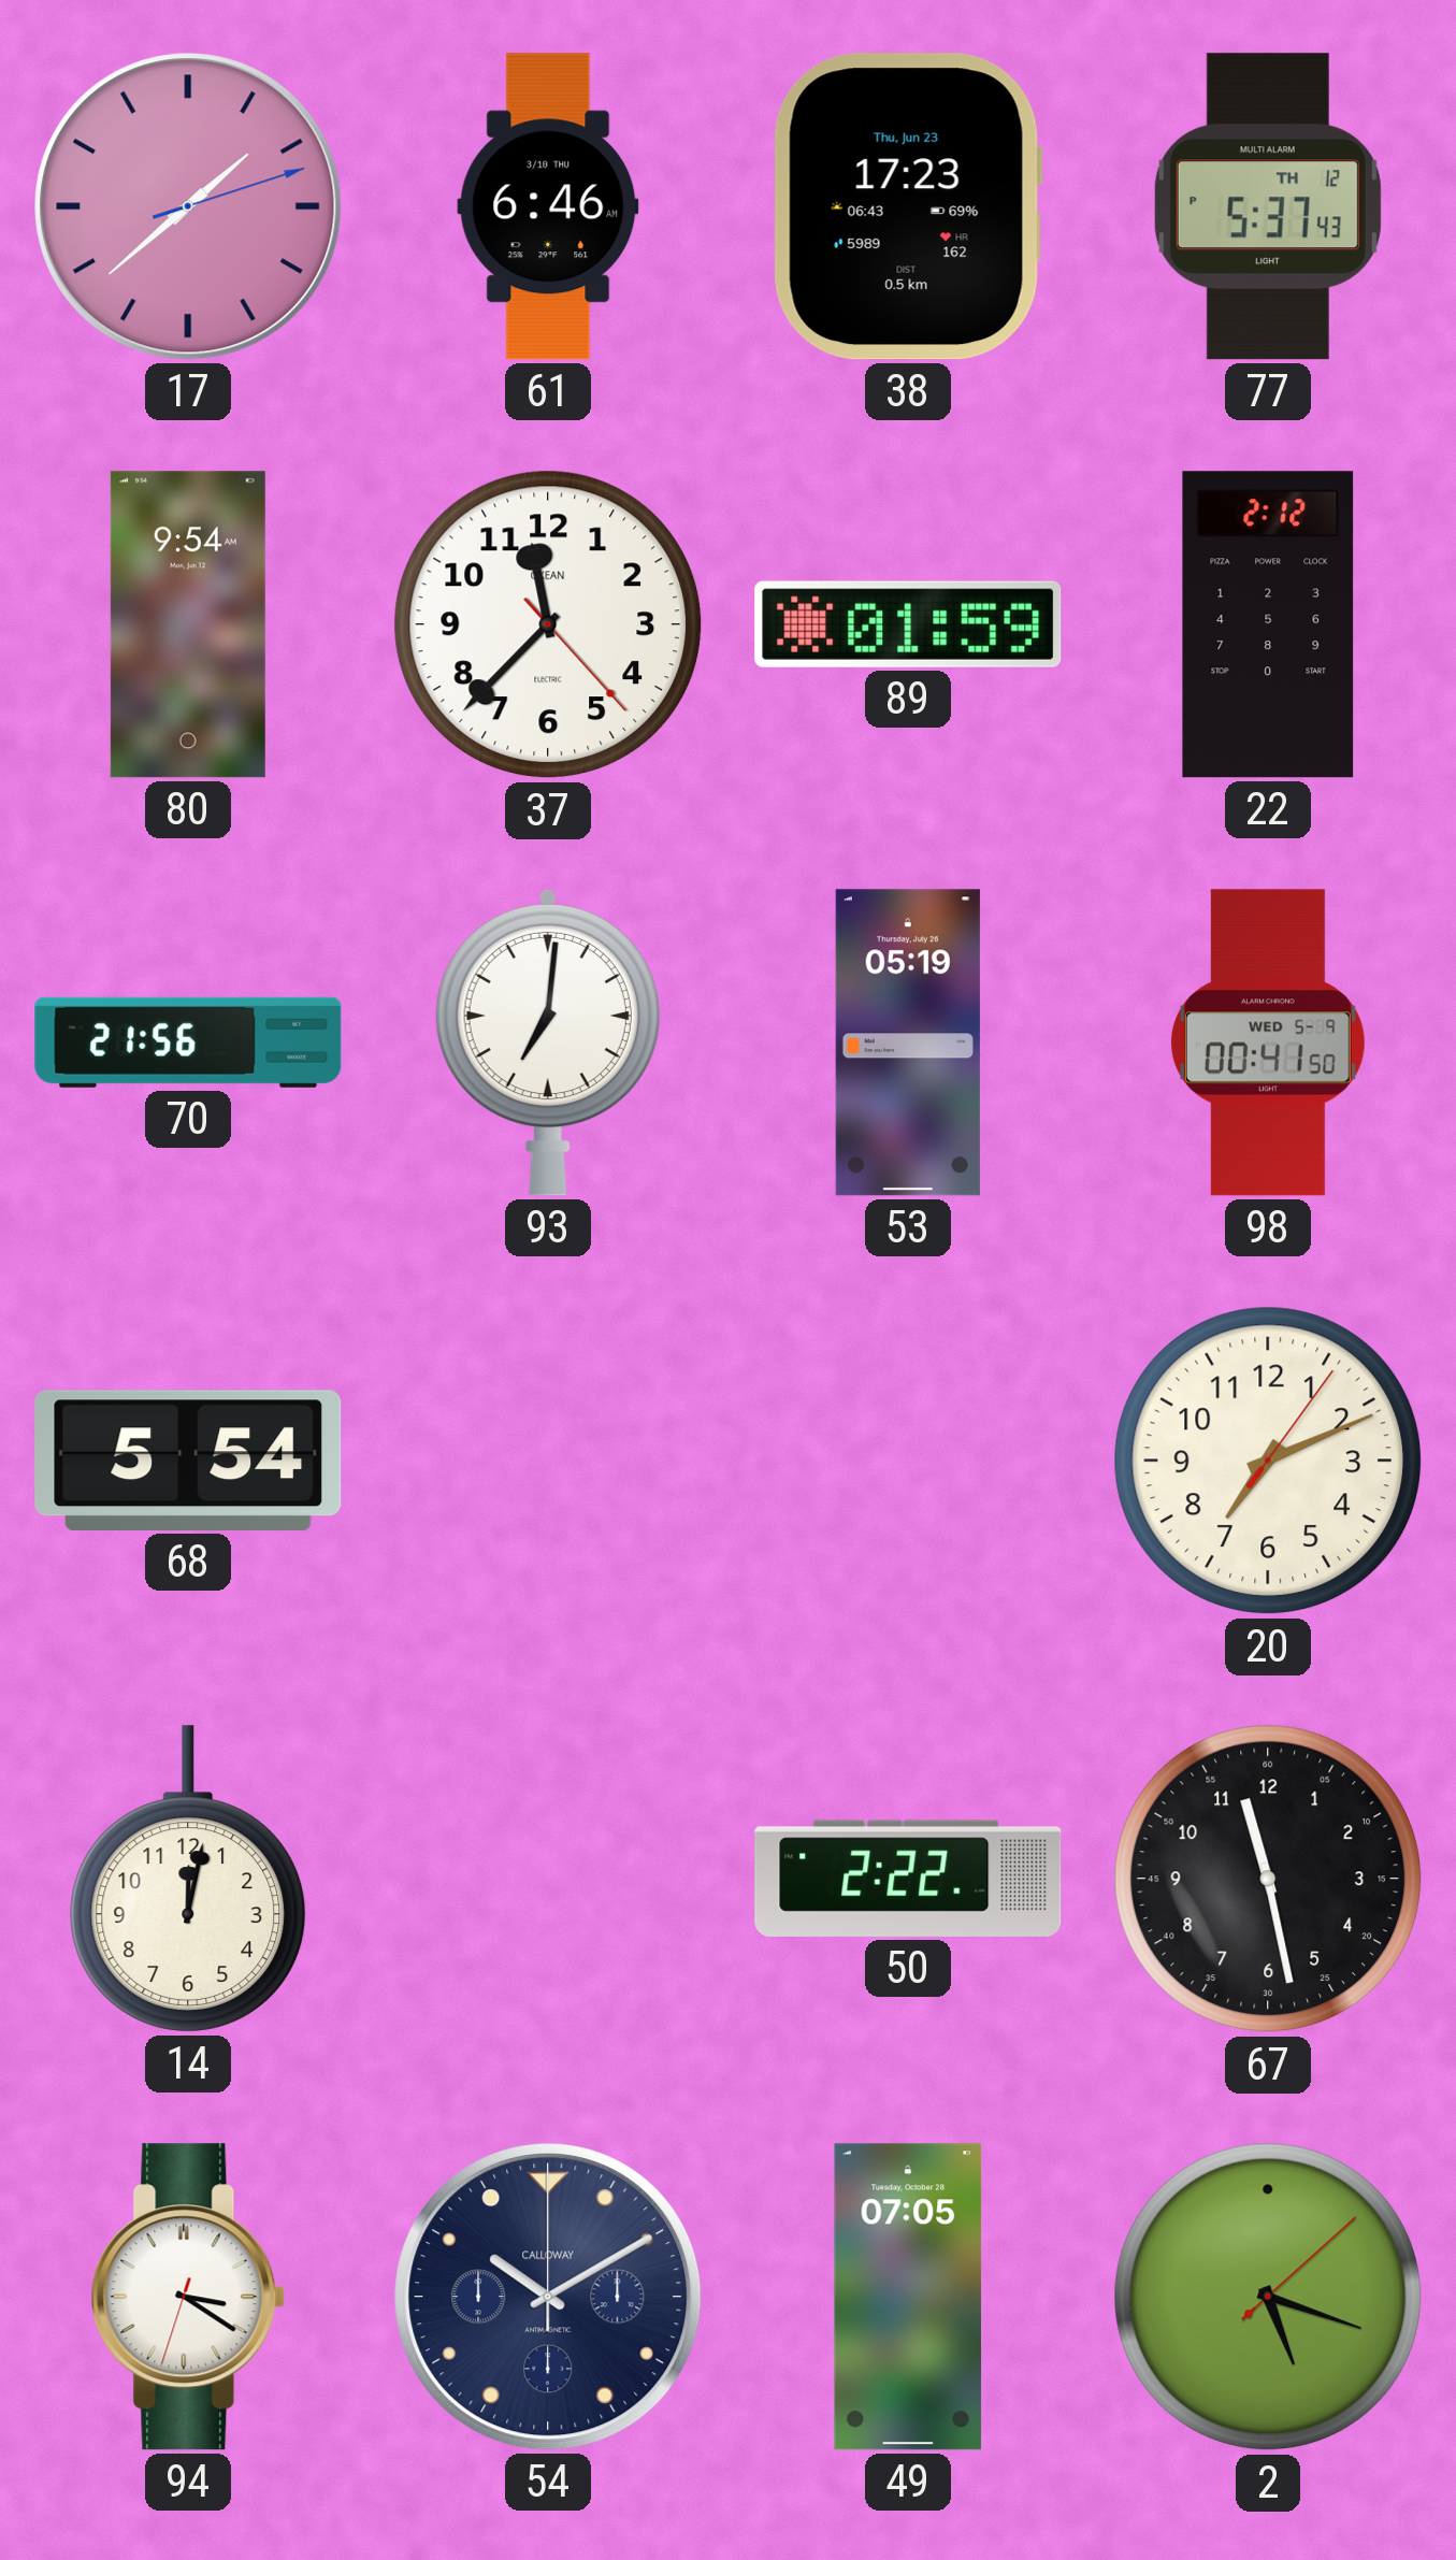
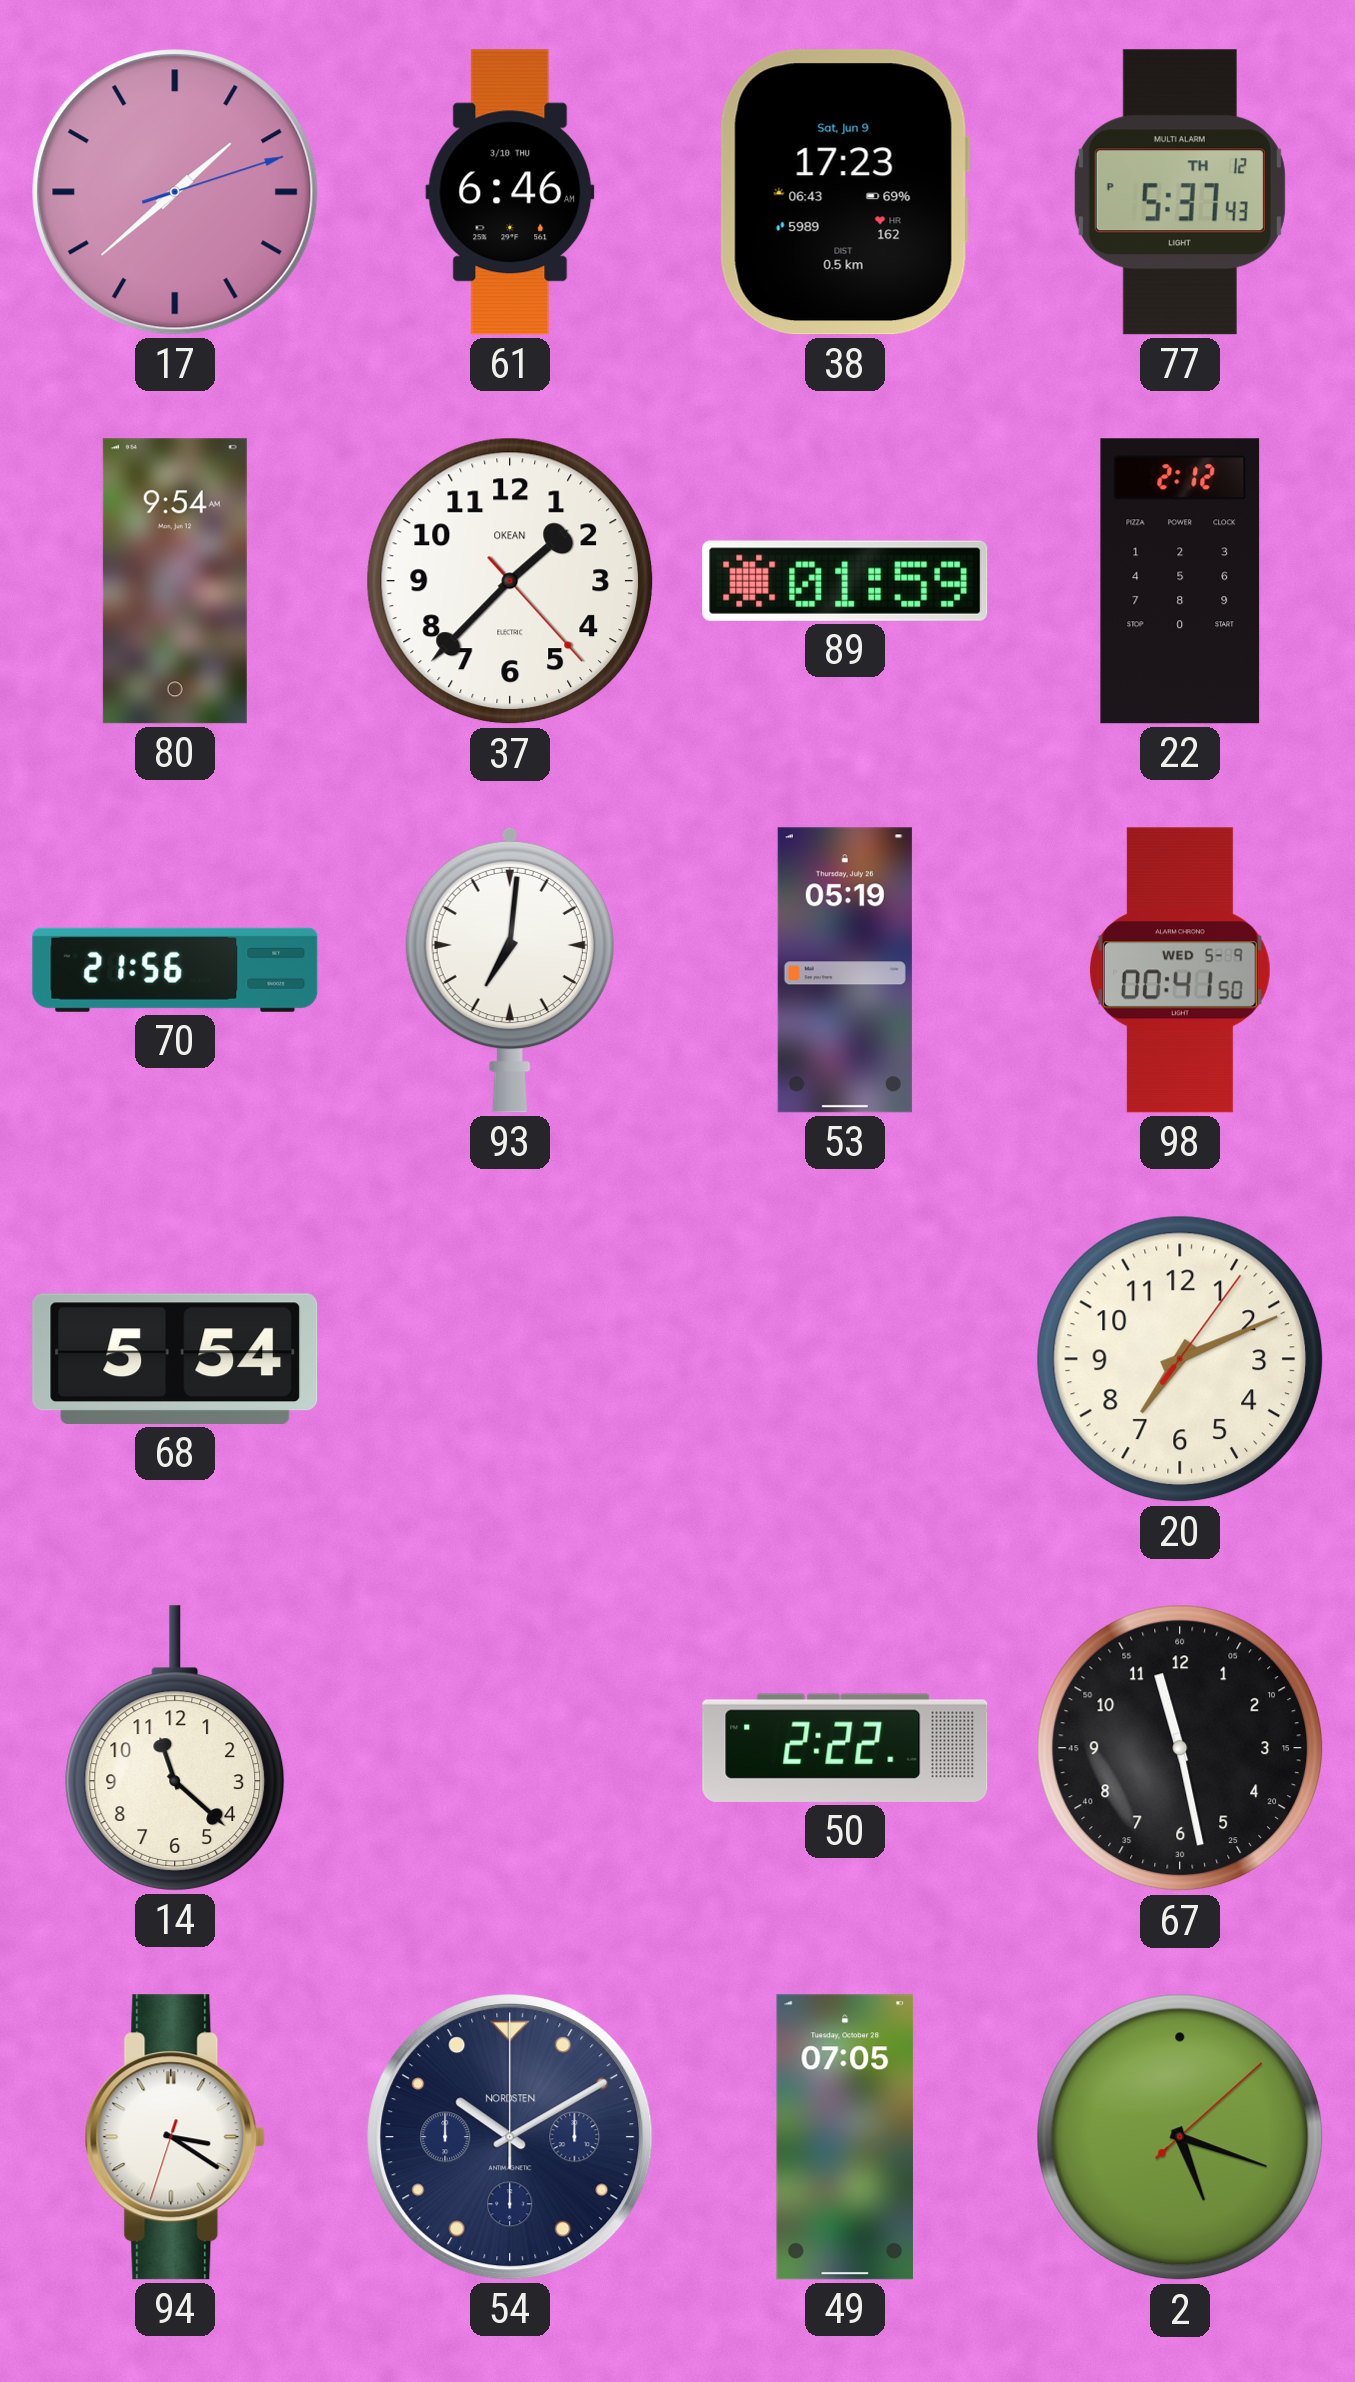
38 date: Thu, Jun 23 -> Sat, Jun 9
37: 11:37 -> 1:37
14: 12:02 -> 11:22
54 brand: CALLOWAY -> NORDSTEN
